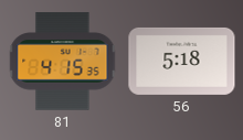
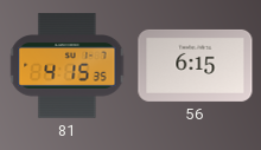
56: 5:18 -> 6:15
